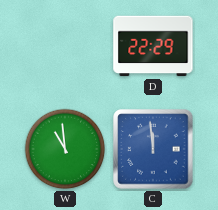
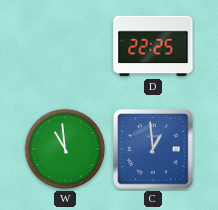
D: 22:29 -> 22:25
C: 11:59 -> 12:59
